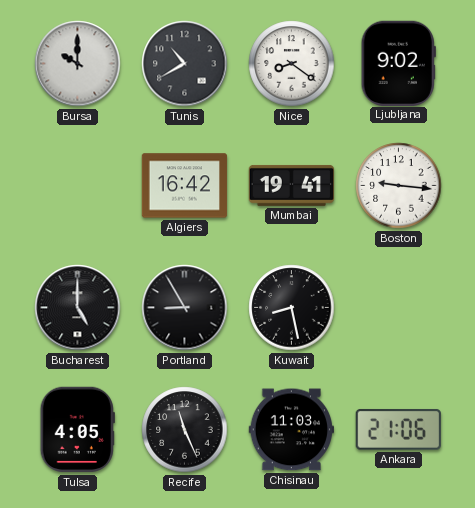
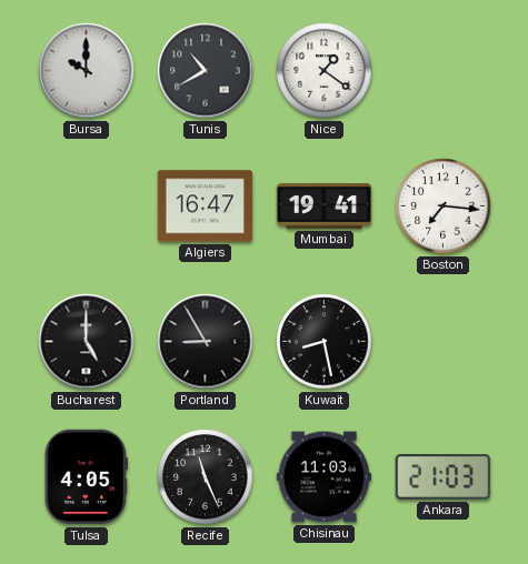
Nice: 8:21 -> 1:21
Ljubljana: 9:02 -> none
Algiers: 16:42 -> 16:47
Boston: 9:16 -> 7:16
Ankara: 21:06 -> 21:03
